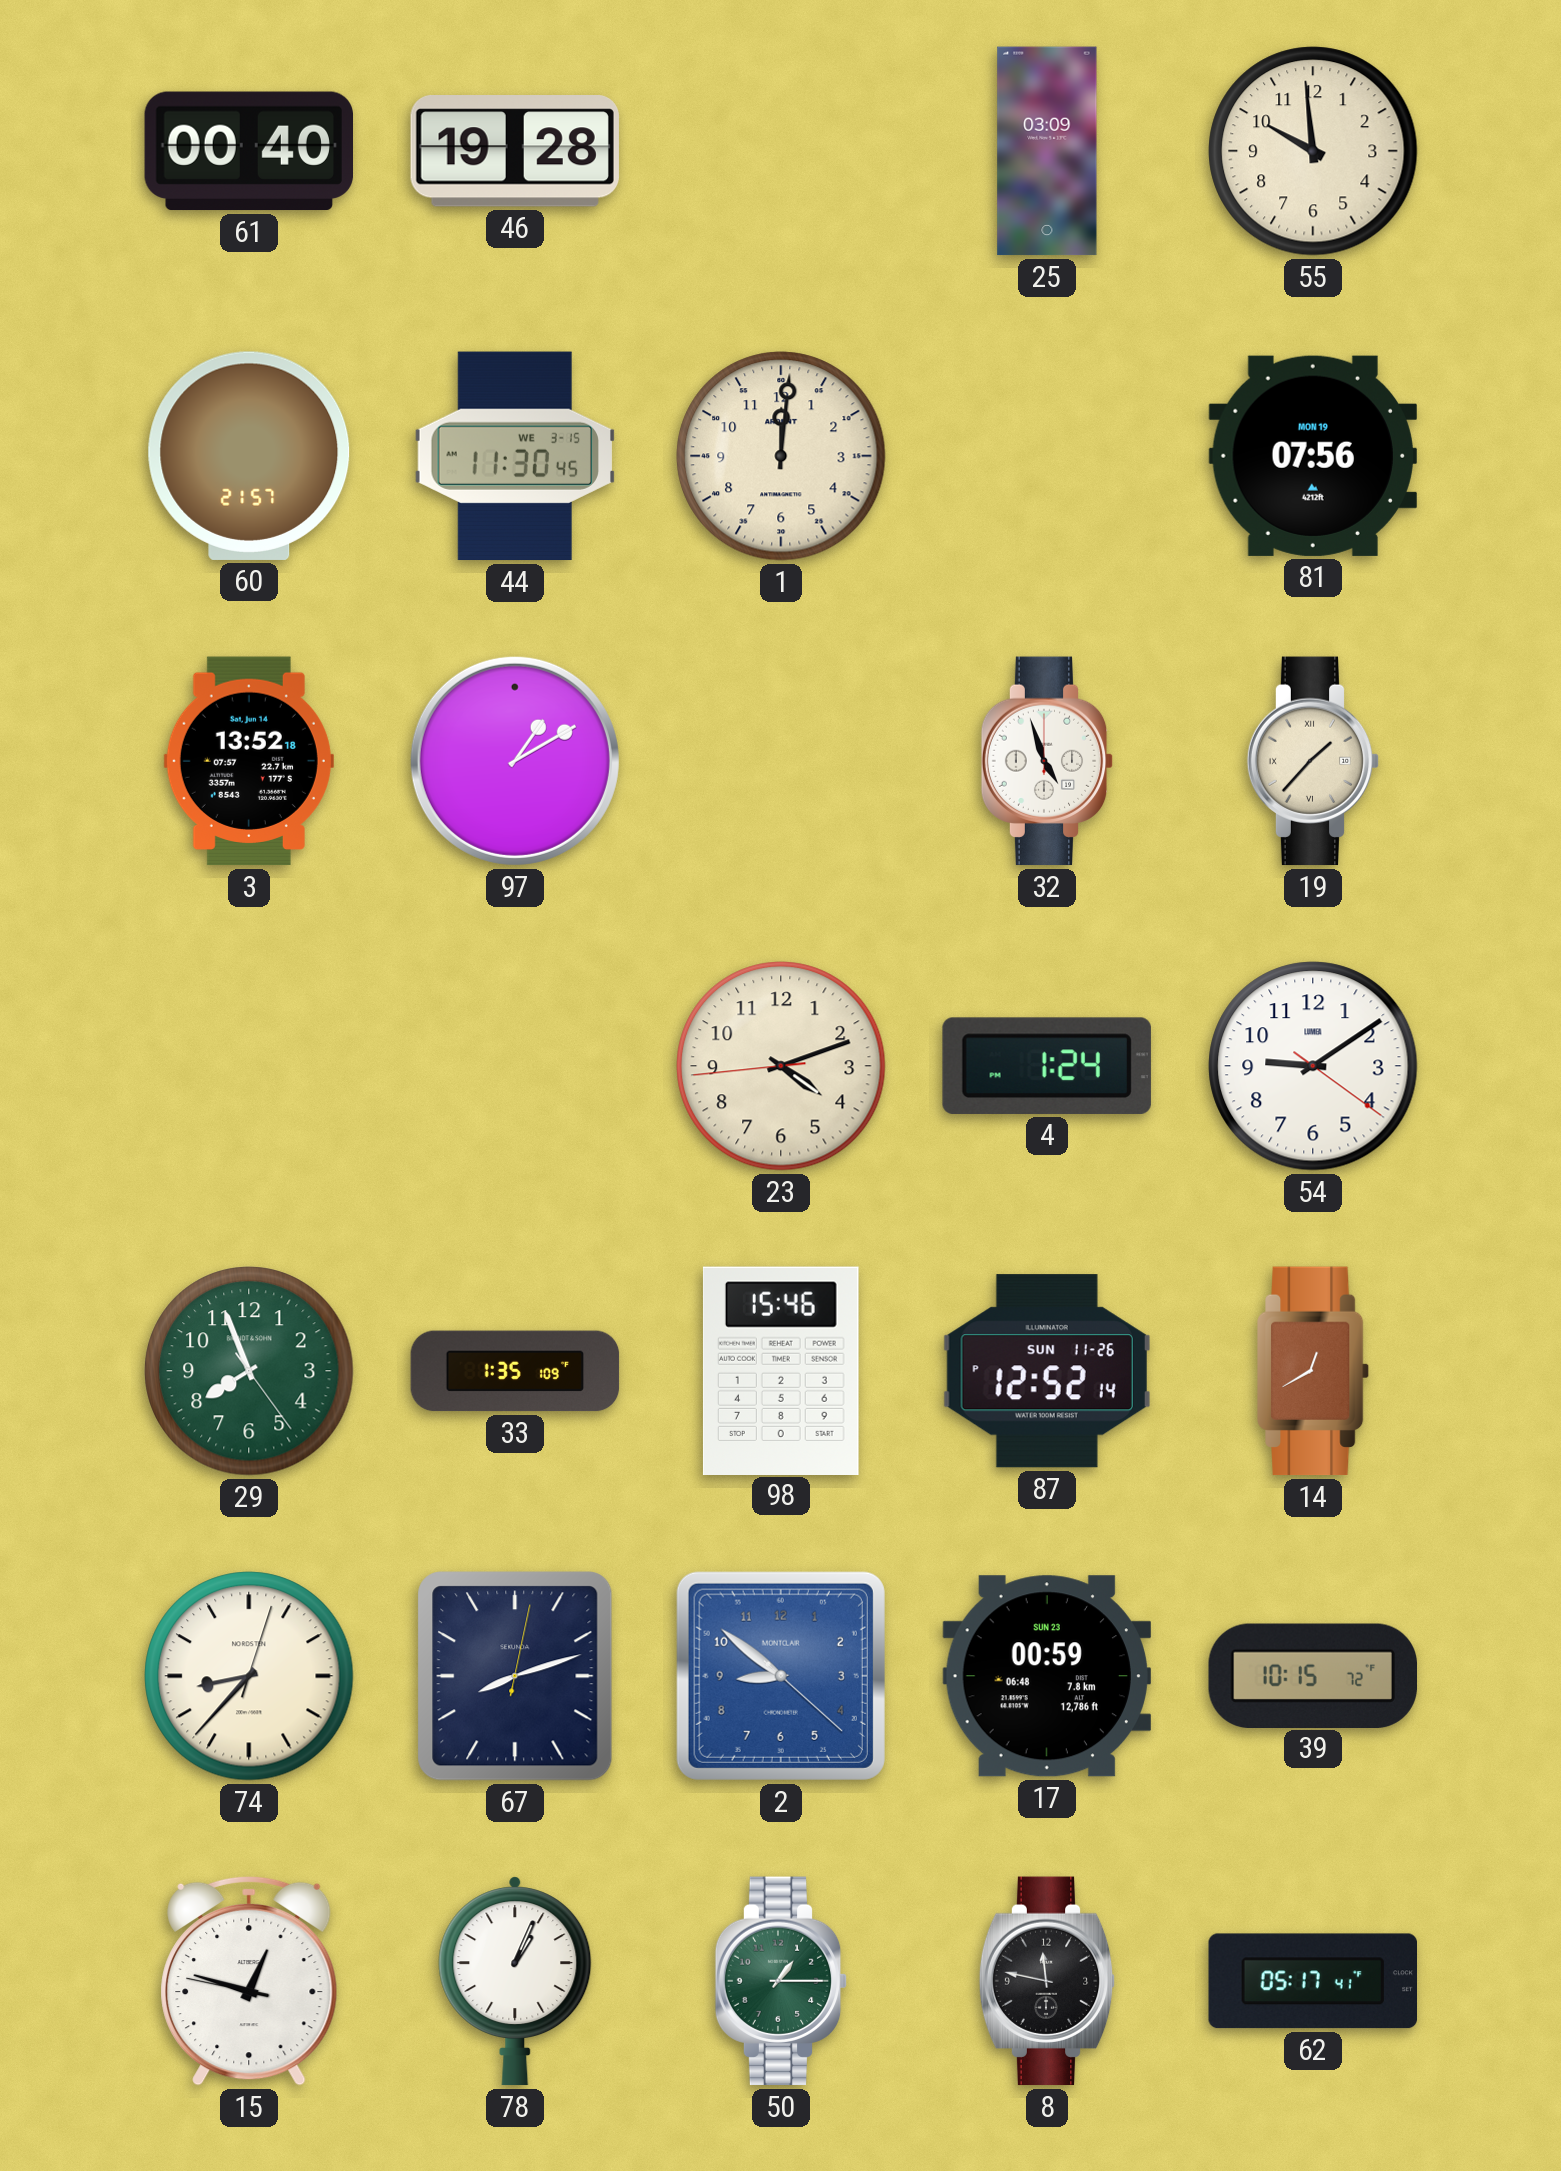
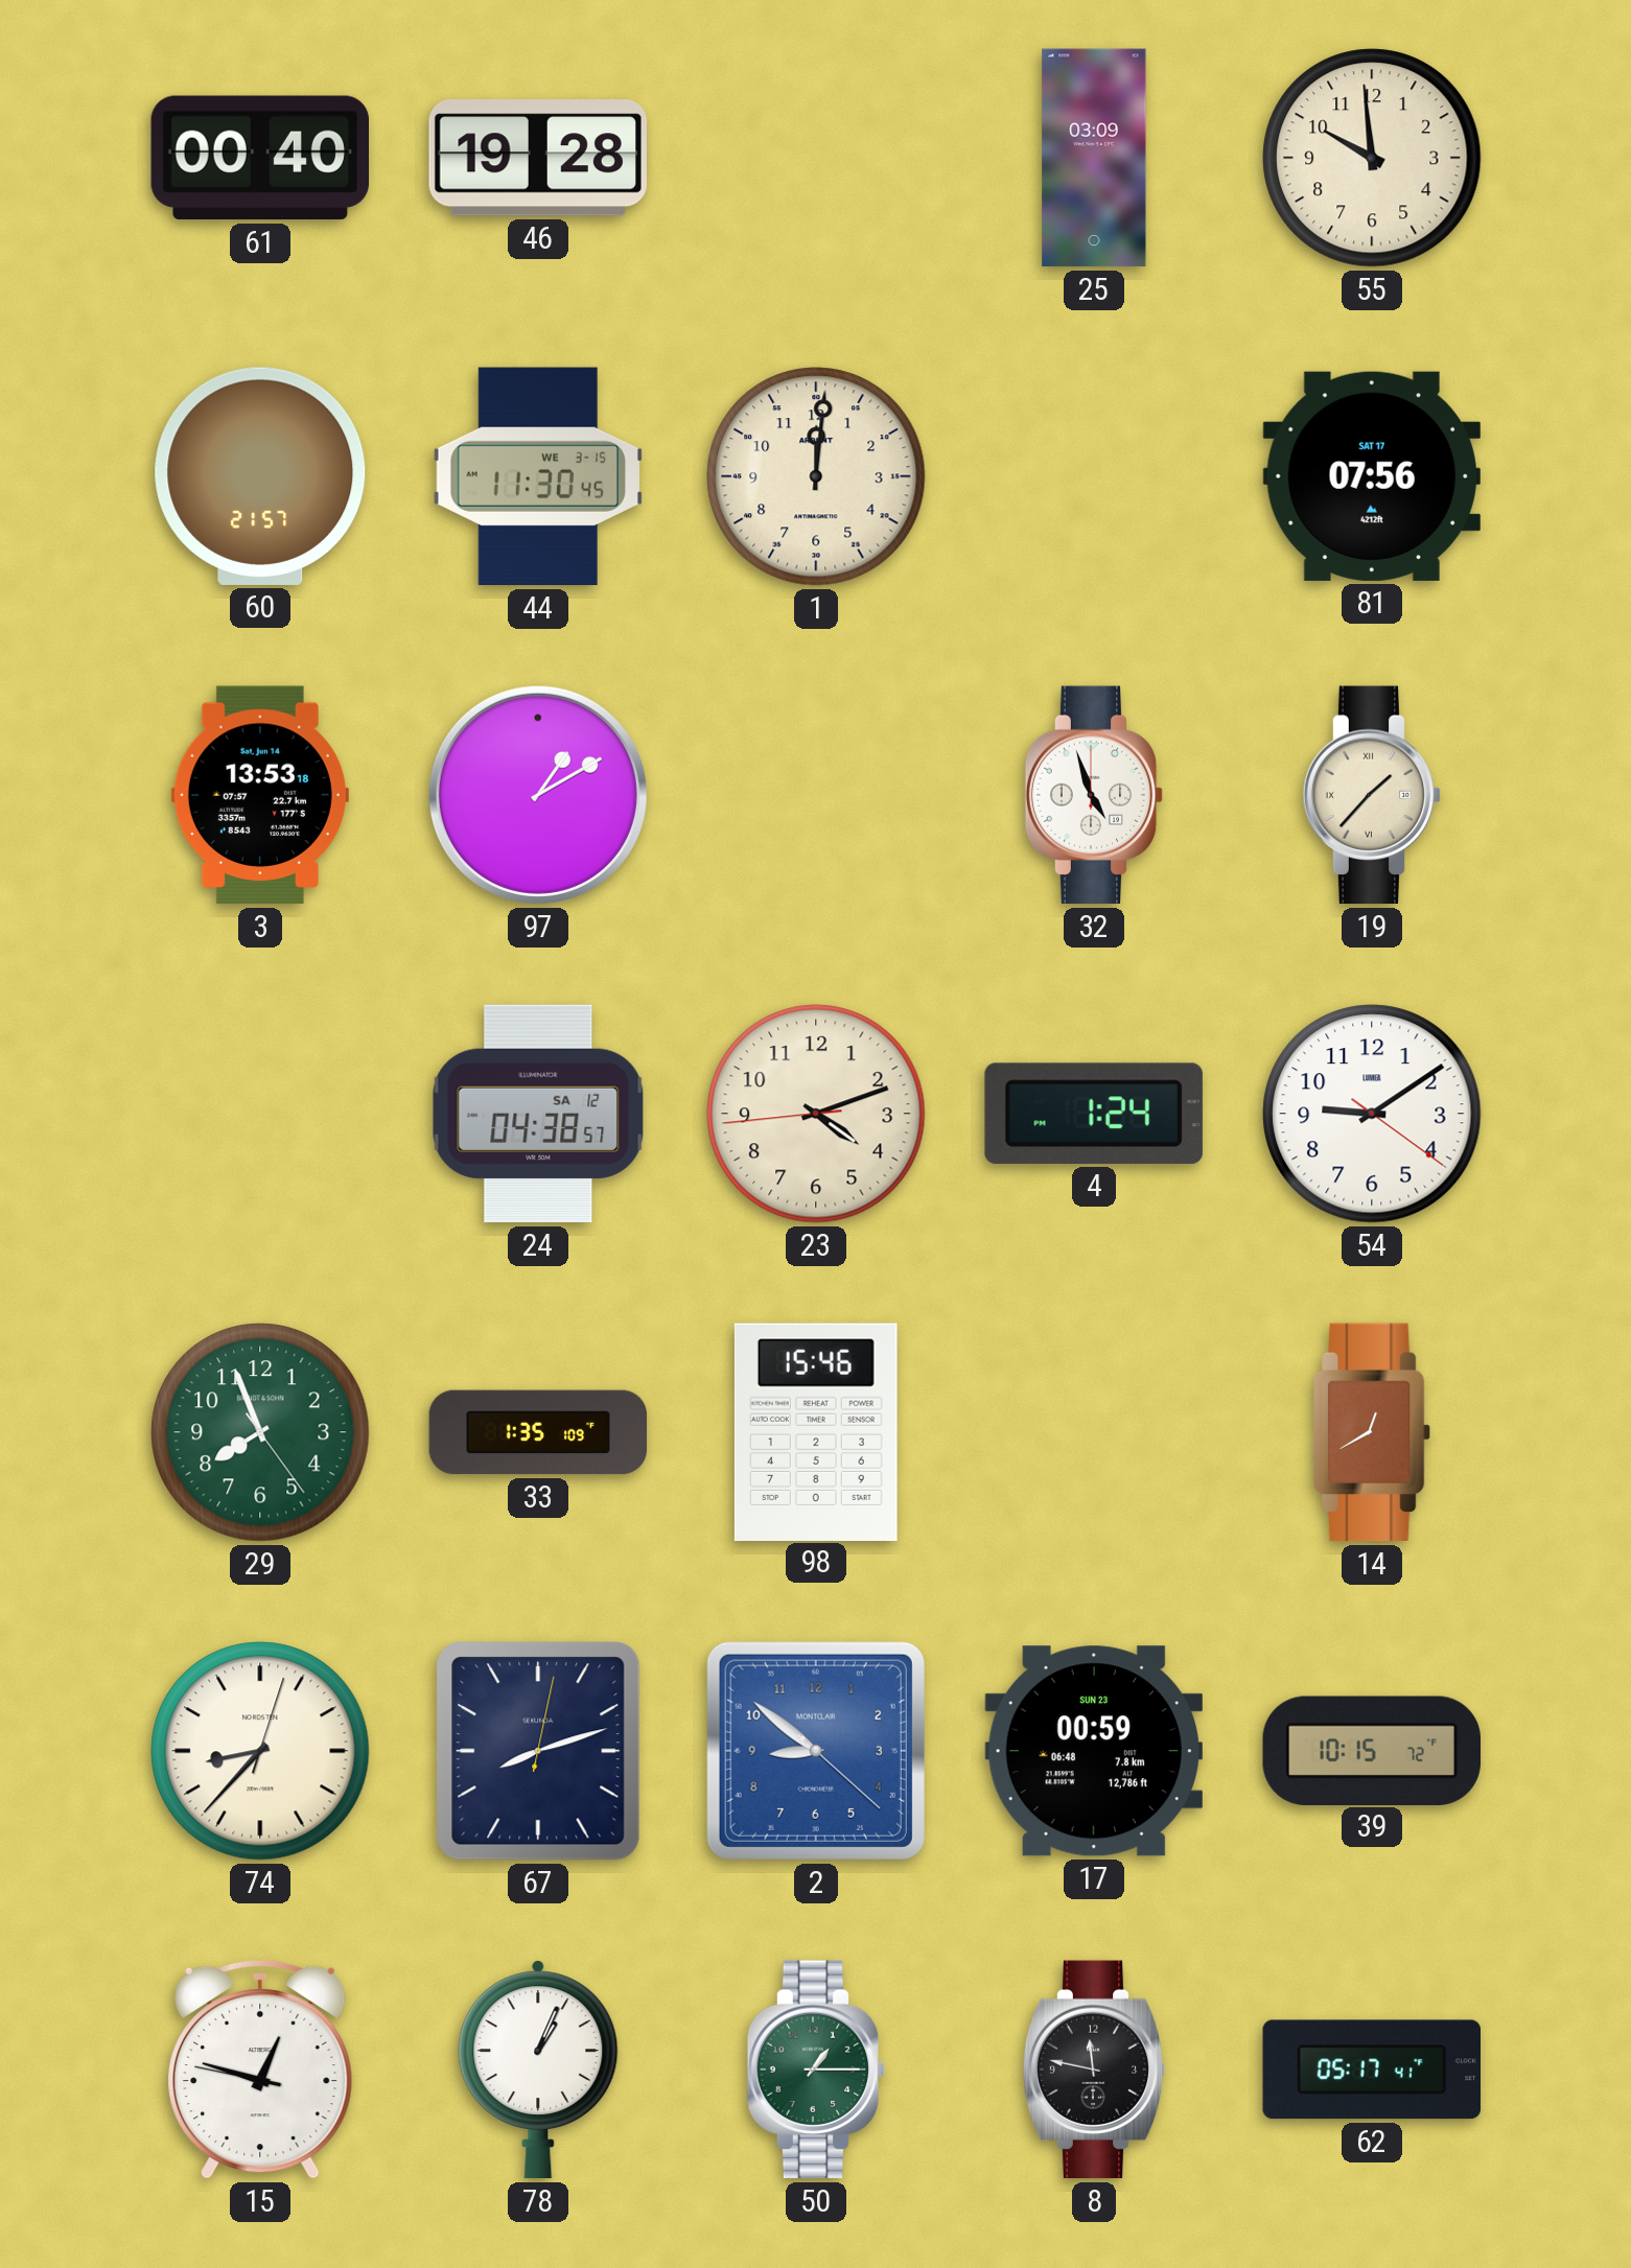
81 date: MON 19 -> SAT 17
3: 13:52 -> 13:53
24: none -> 04:38
87: 12:52 -> none
